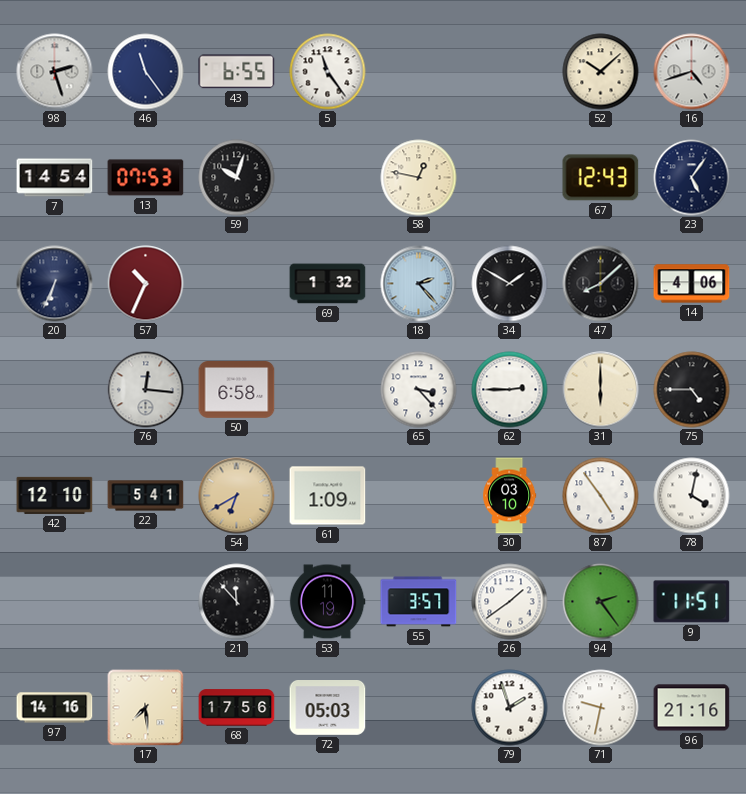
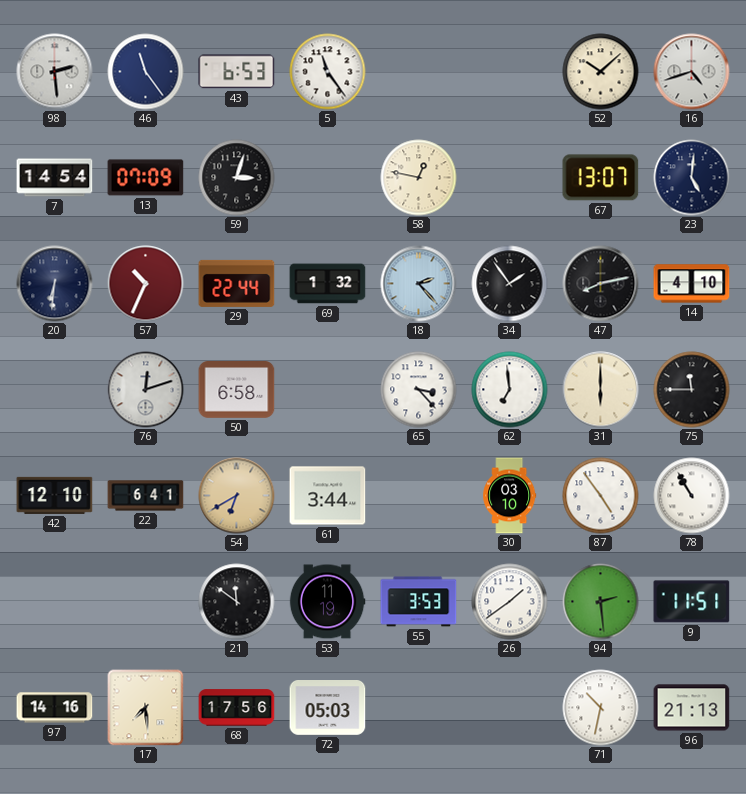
98: 2:27 -> 2:29
43: 6:55 -> 6:53
13: 07:53 -> 07:09
59: 10:03 -> 3:03
67: 12:43 -> 13:07
23: 5:06 -> 5:01
20: 6:34 -> 6:31
29: none -> 22:44
34: 1:50 -> 1:54
47: 8:08 -> 8:13
14: 4:06 -> 4:10
76: 12:16 -> 12:12
62: 2:45 -> 6:59
75: 4:45 -> 11:45
22: 5:41 -> 6:41
61: 1:09 -> 3:44
78: 4:02 -> 10:55
21: 11:53 -> 11:51
55: 3:57 -> 3:53
94: 2:24 -> 2:29
79: 1:57 -> none
71: 9:32 -> 10:32
96: 21:16 -> 21:13
